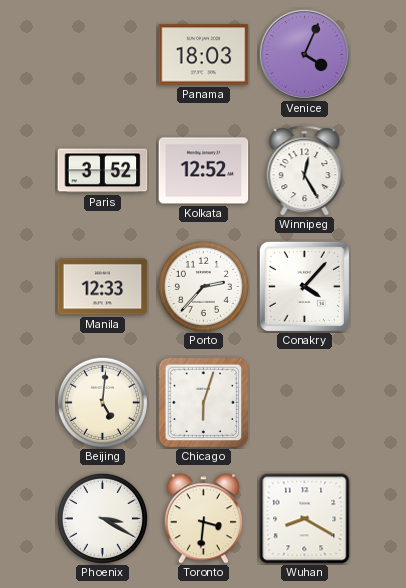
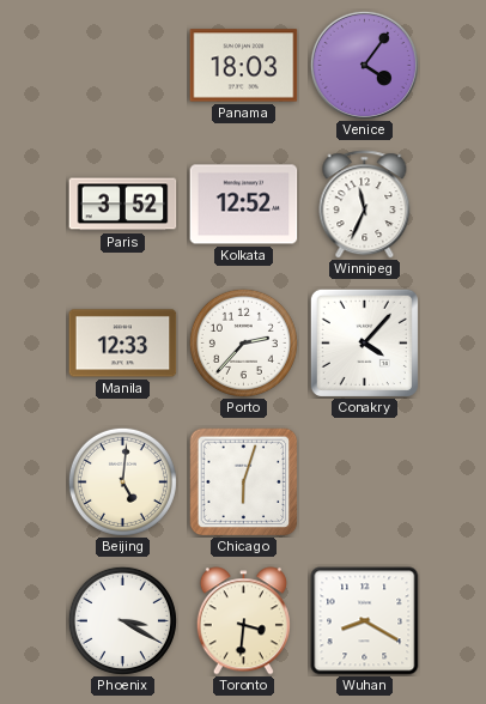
Venice: 4:04 -> 4:06
Winnipeg: 12:25 -> 11:34
